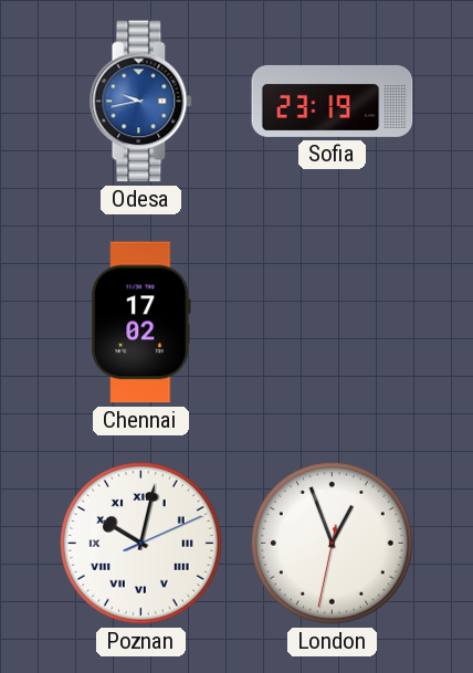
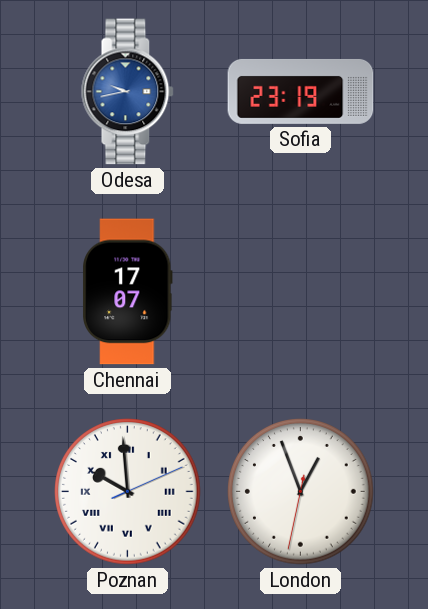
Chennai: 17:02 -> 17:07
Poznan: 10:02 -> 9:59
